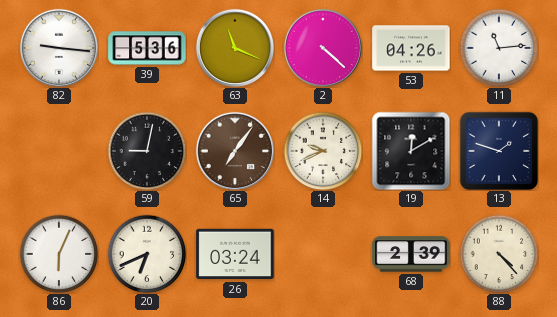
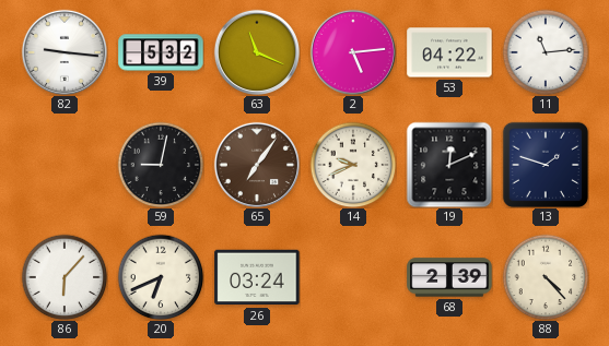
39: 5:36 -> 5:32
2: 4:22 -> 5:14
53: 04:26 -> 04:22
19: 12:10 -> 12:11
86: 6:04 -> 6:07
